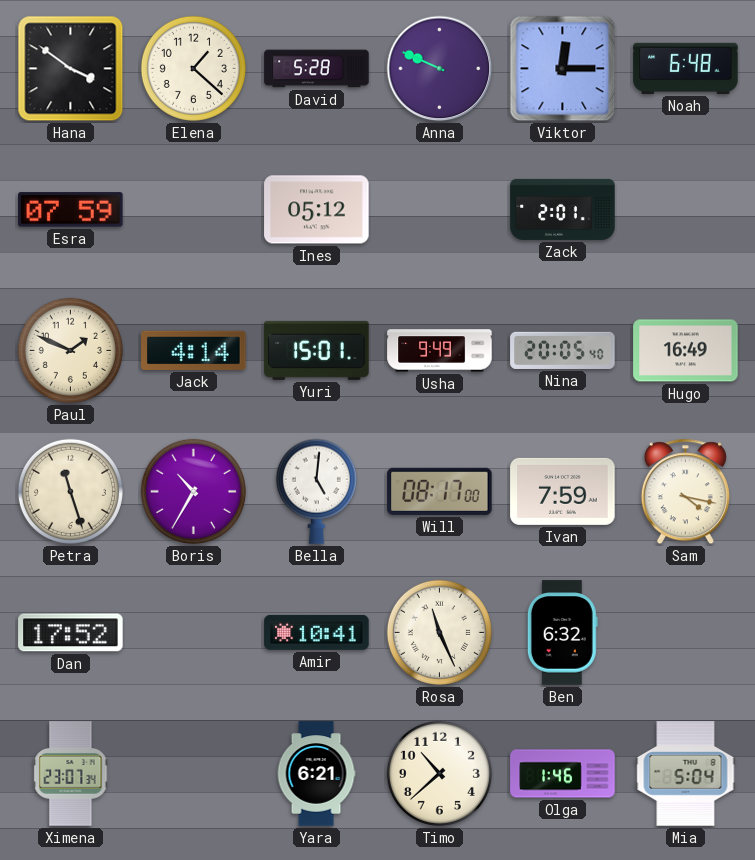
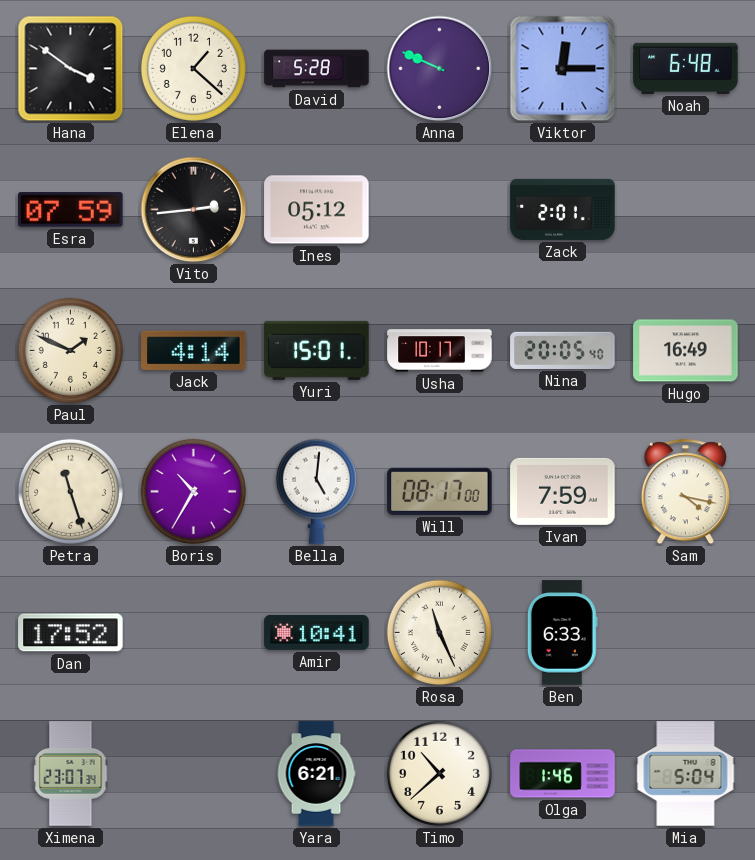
Vito: none -> 2:44
Usha: 9:49 -> 10:17
Ben: 6:32 -> 6:33
